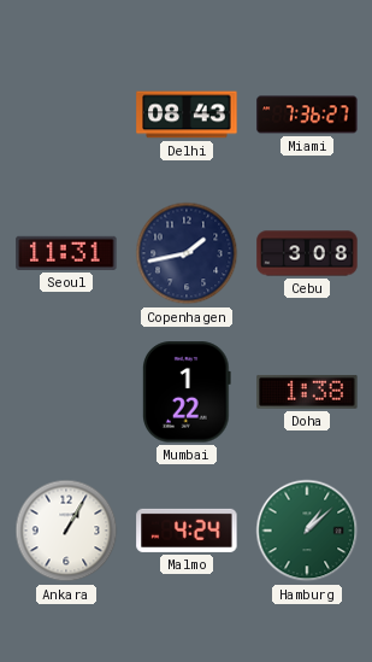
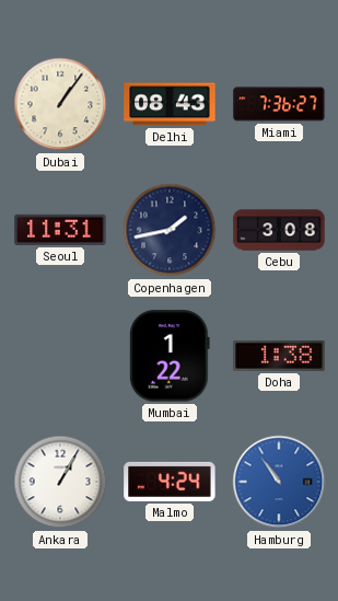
Dubai: none -> 1:06
Hamburg: 1:08 -> 10:54
Hamburg dial: green -> blue
